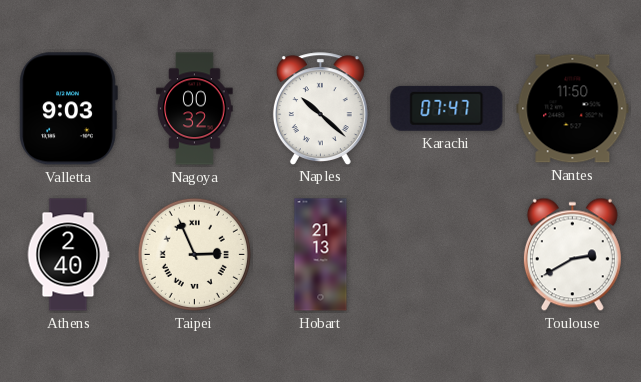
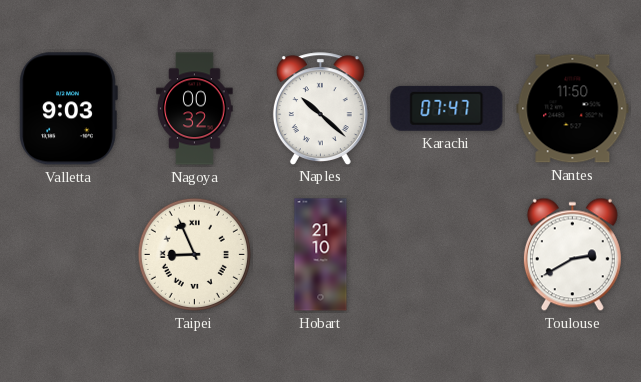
Athens: 2:40 -> none
Taipei: 2:56 -> 8:56
Hobart: 21:13 -> 21:10
